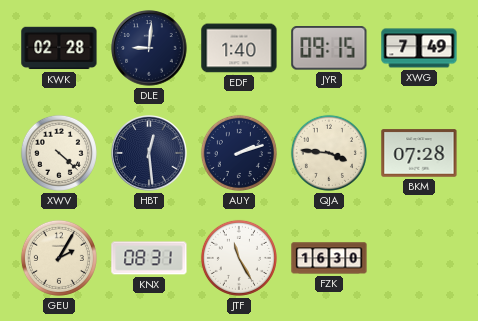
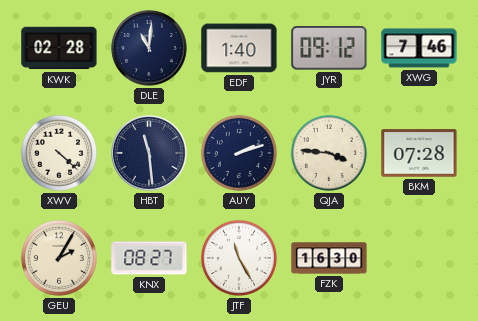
DLE: 9:01 -> 11:01
JYR: 09:15 -> 09:12
XWG: 7:49 -> 7:46
HBT: 12:29 -> 11:29
KNX: 08:31 -> 08:27
